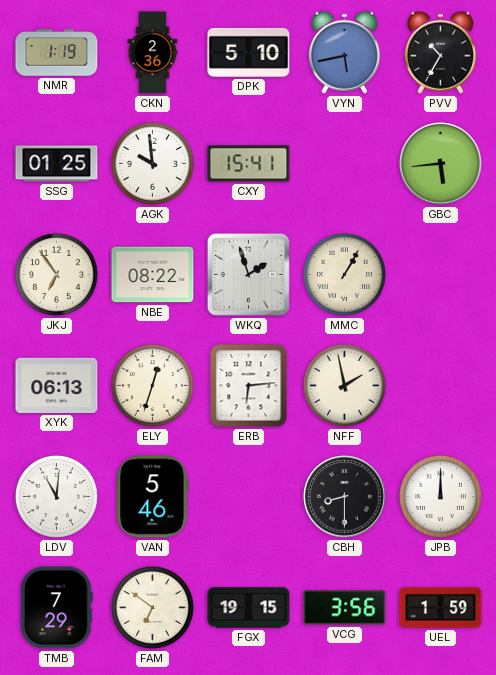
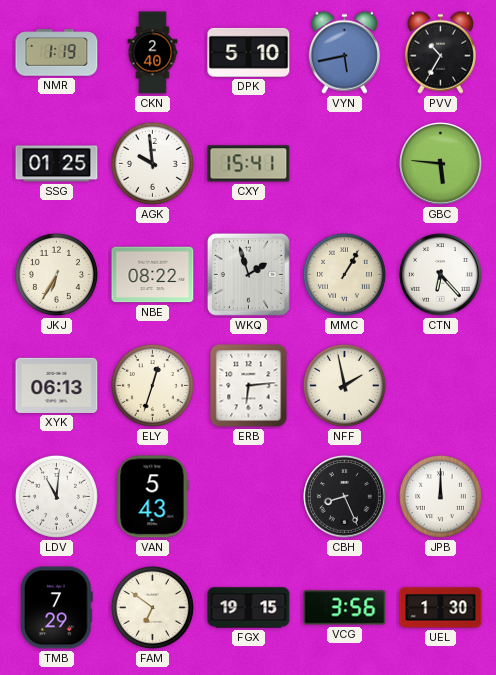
CKN: 2:36 -> 2:40
GBC: 5:44 -> 5:46
JKJ: 6:54 -> 6:35
CTN: none -> 6:23
VAN: 5:46 -> 5:43
CBH: 8:30 -> 8:26
UEL: 1:59 -> 1:30
